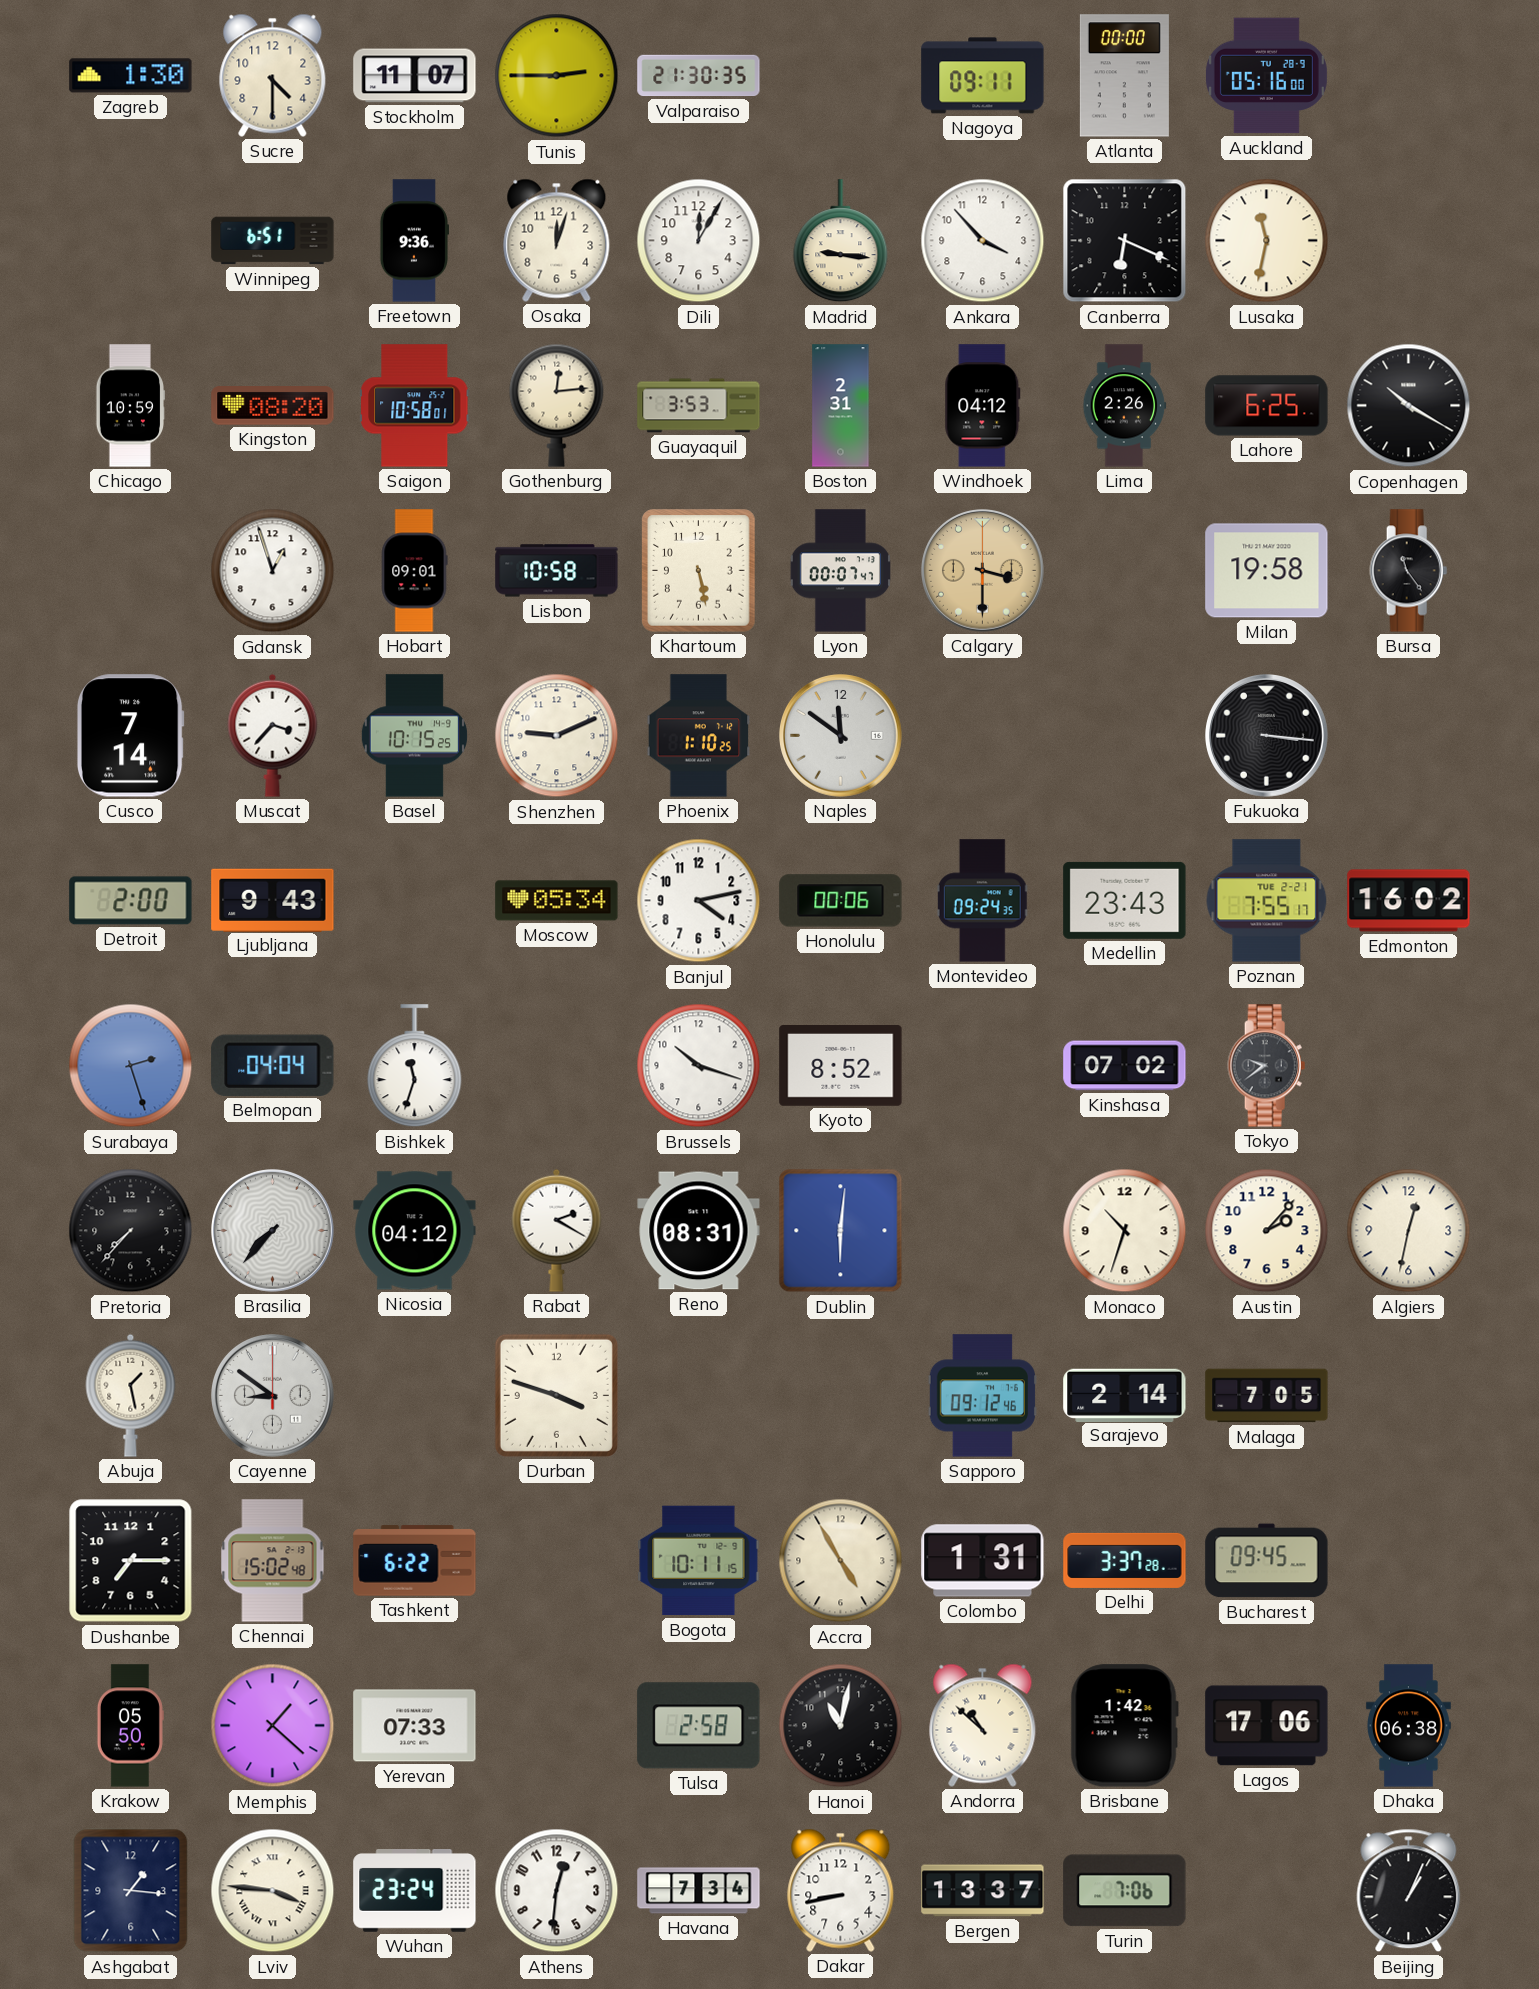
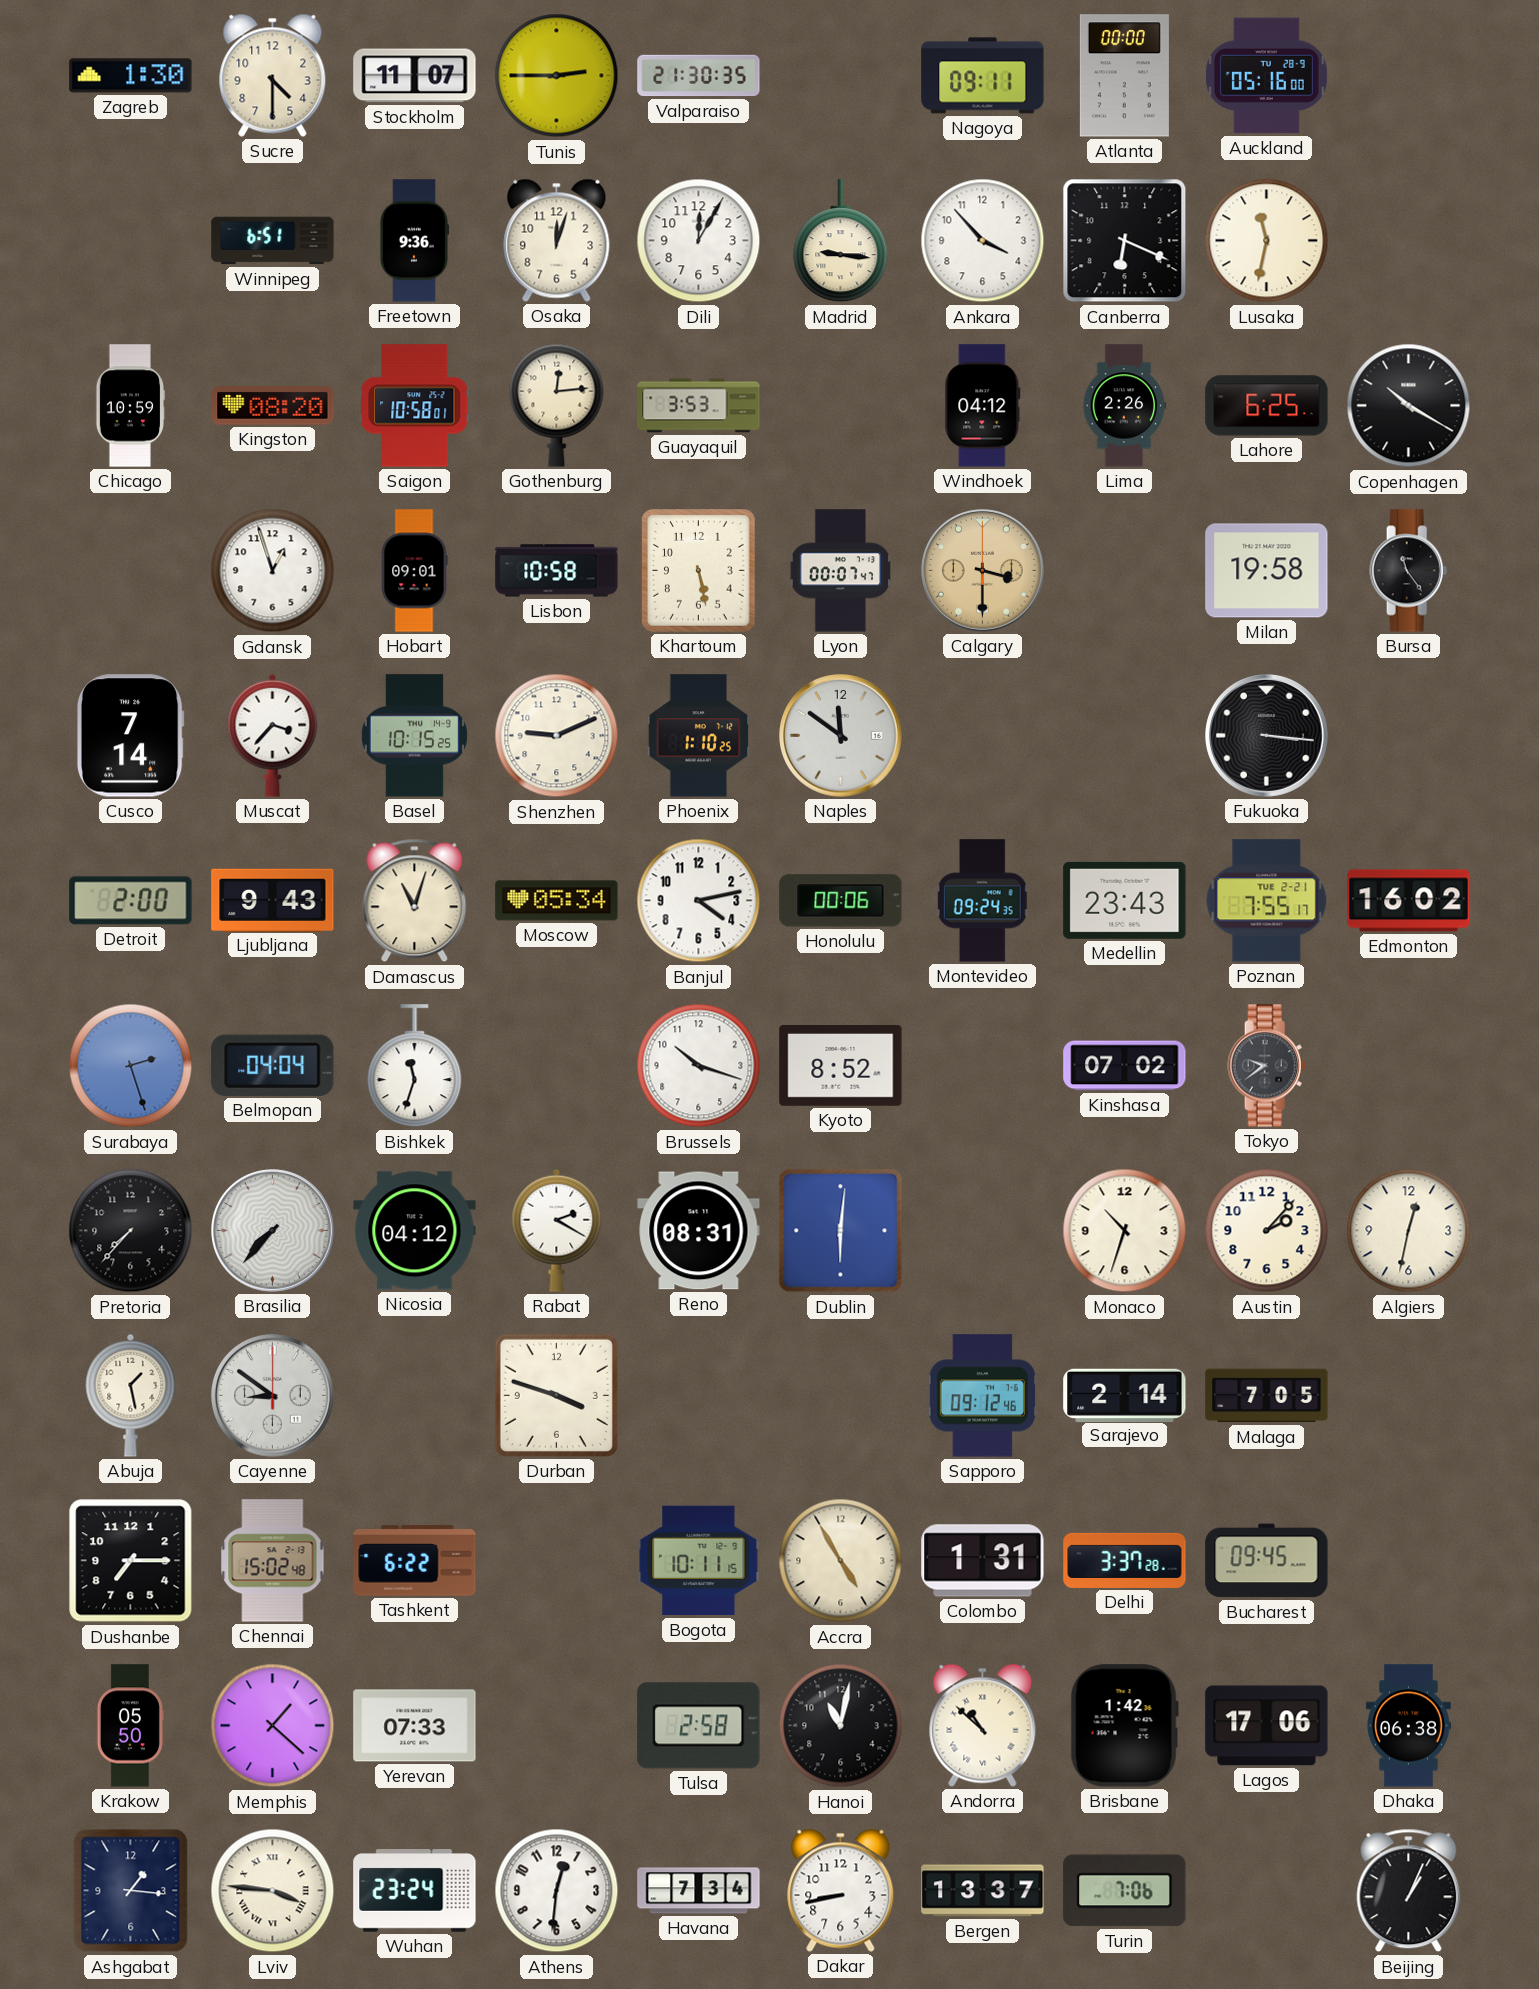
Boston: 2:31 -> none
Damascus: none -> 11:03
